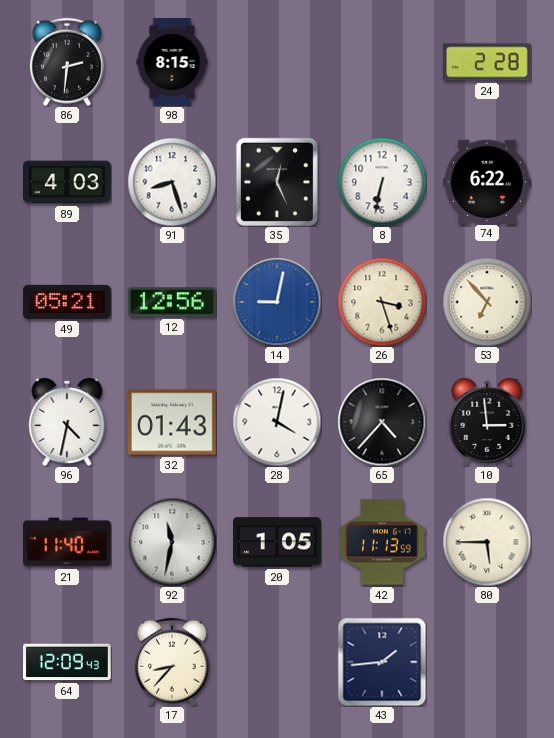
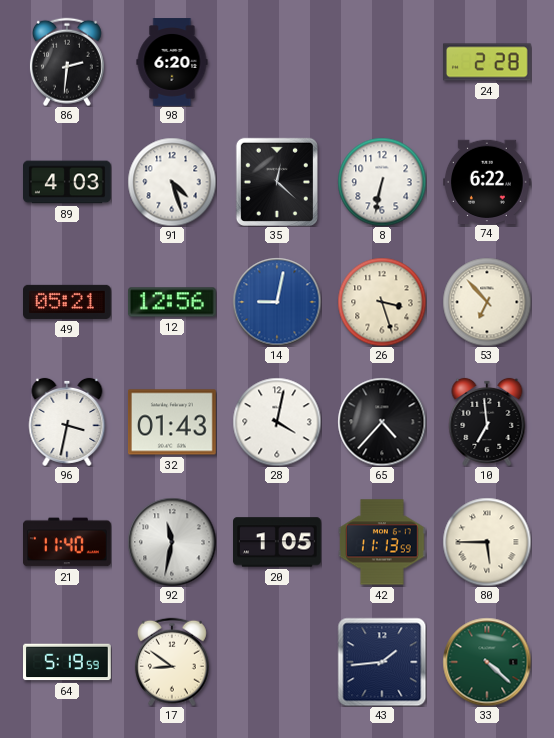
98: 8:15 -> 6:20
91: 8:27 -> 4:27
35: 12:26 -> 12:22
96: 4:32 -> 3:32
10: 2:59 -> 6:59
64: 12:09 -> 5:19
17: 8:37 -> 8:51
33: none -> 4:22
